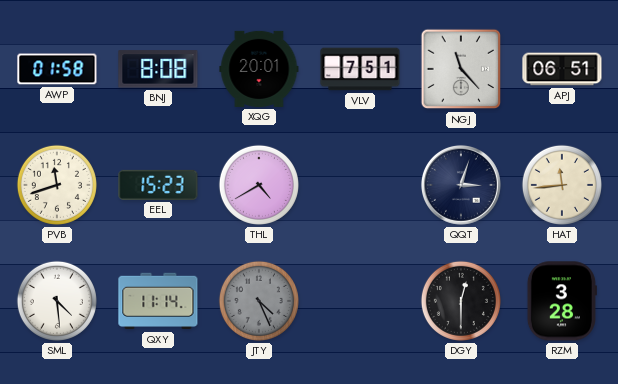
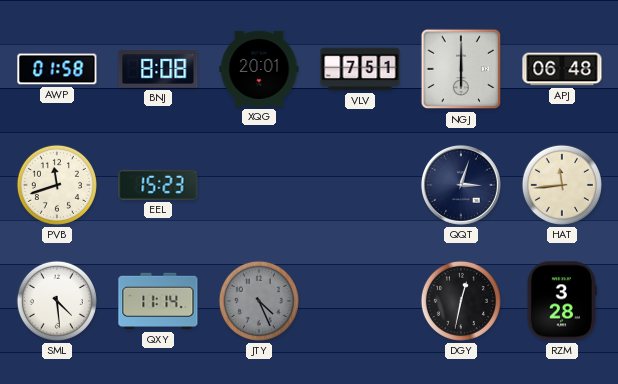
NGJ: 11:23 -> 6:00
APJ: 06:51 -> 06:48
THL: 4:40 -> none
DGY: 12:30 -> 12:32
